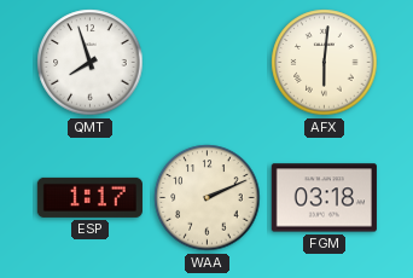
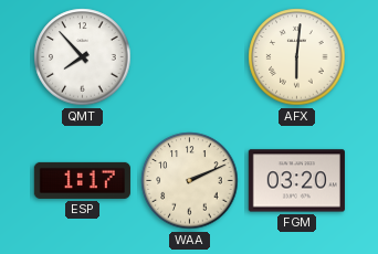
QMT: 7:57 -> 7:53
FGM: 03:18 -> 03:20
